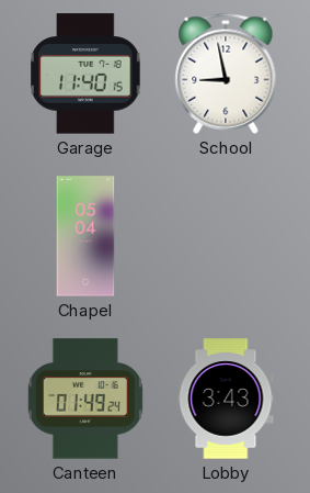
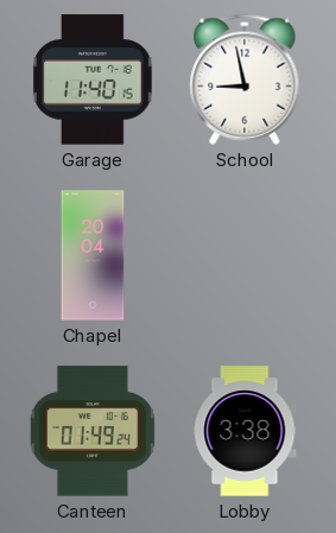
Chapel: 05:04 -> 20:04
Lobby: 3:43 -> 3:38
